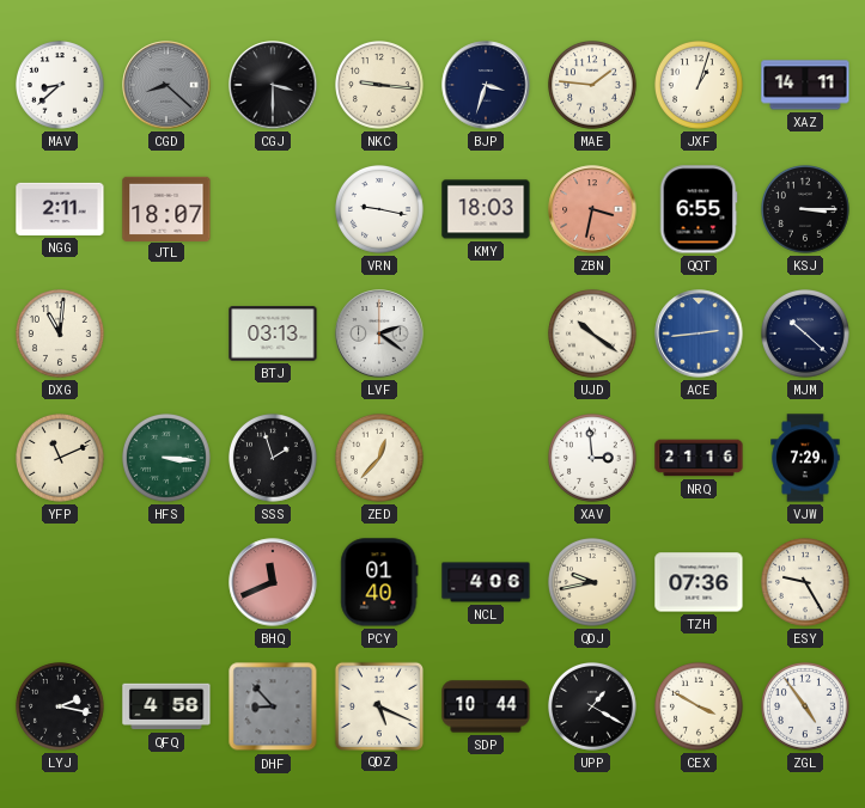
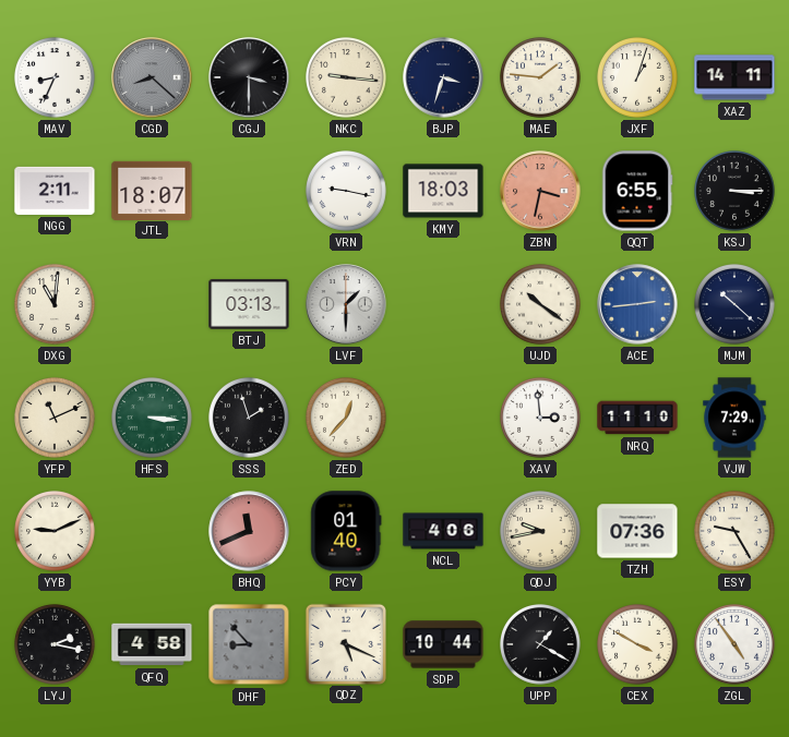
MAV: 8:38 -> 8:34
LVF: 2:21 -> 1:30
NRQ: 21:16 -> 11:10
YYB: none -> 9:11
